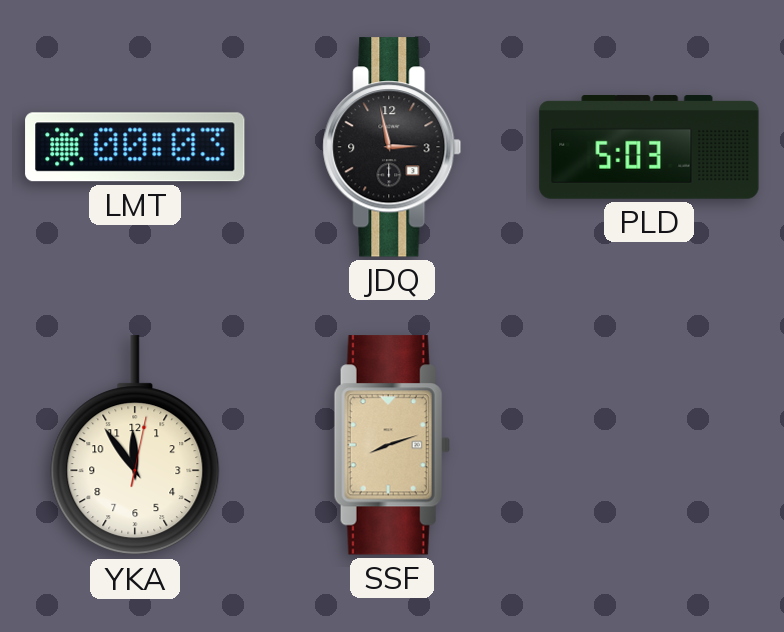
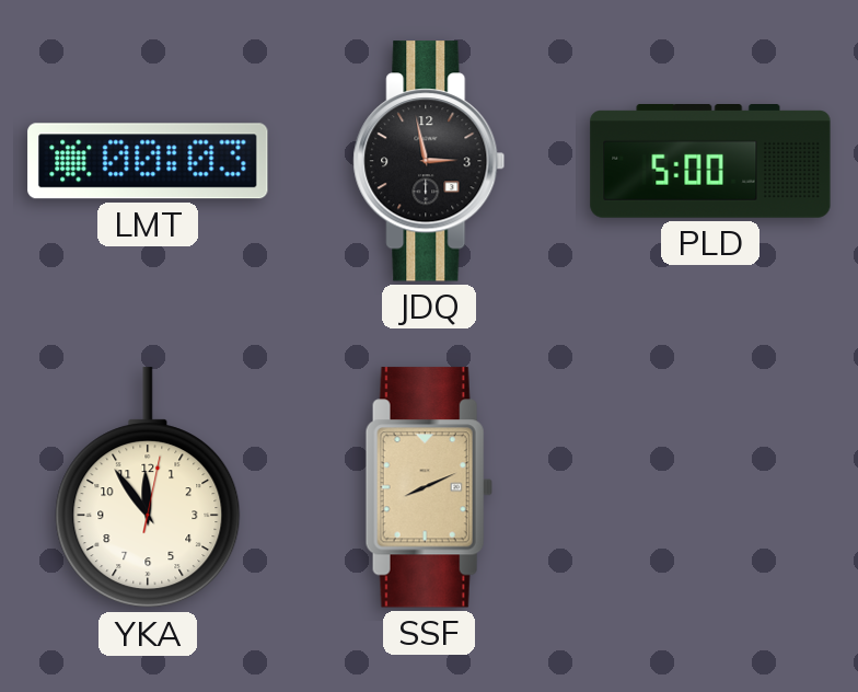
PLD: 5:03 -> 5:00
SSF: 8:12 -> 8:11
